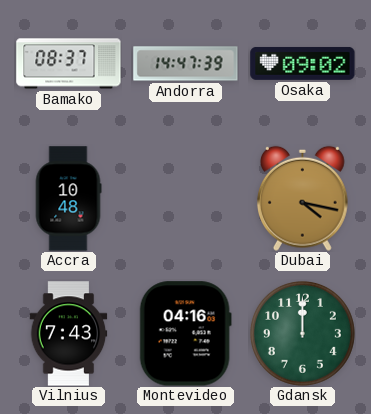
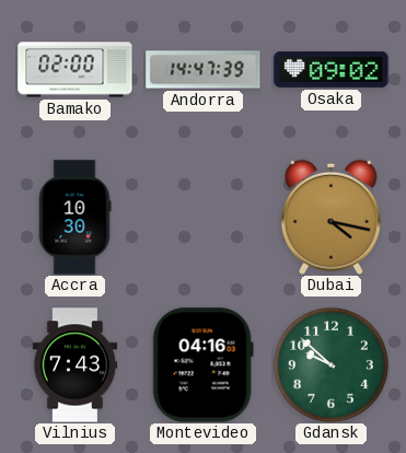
Bamako: 08:37 -> 02:00
Accra: 10:48 -> 10:30
Gdansk: 12:00 -> 9:52
